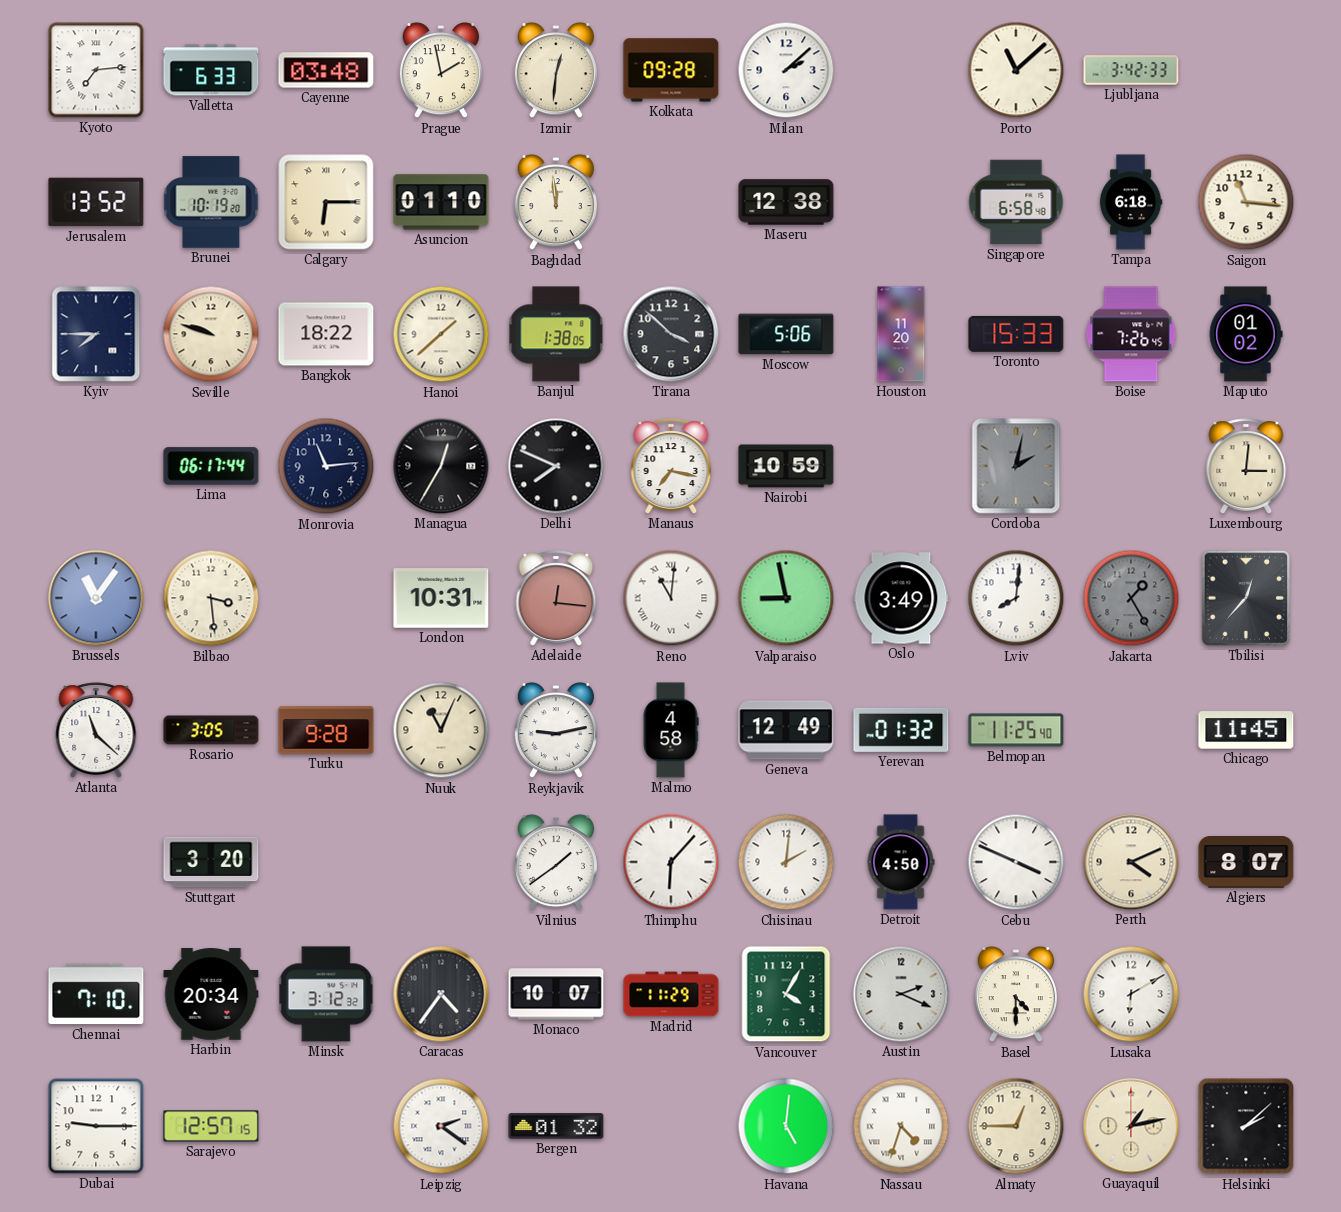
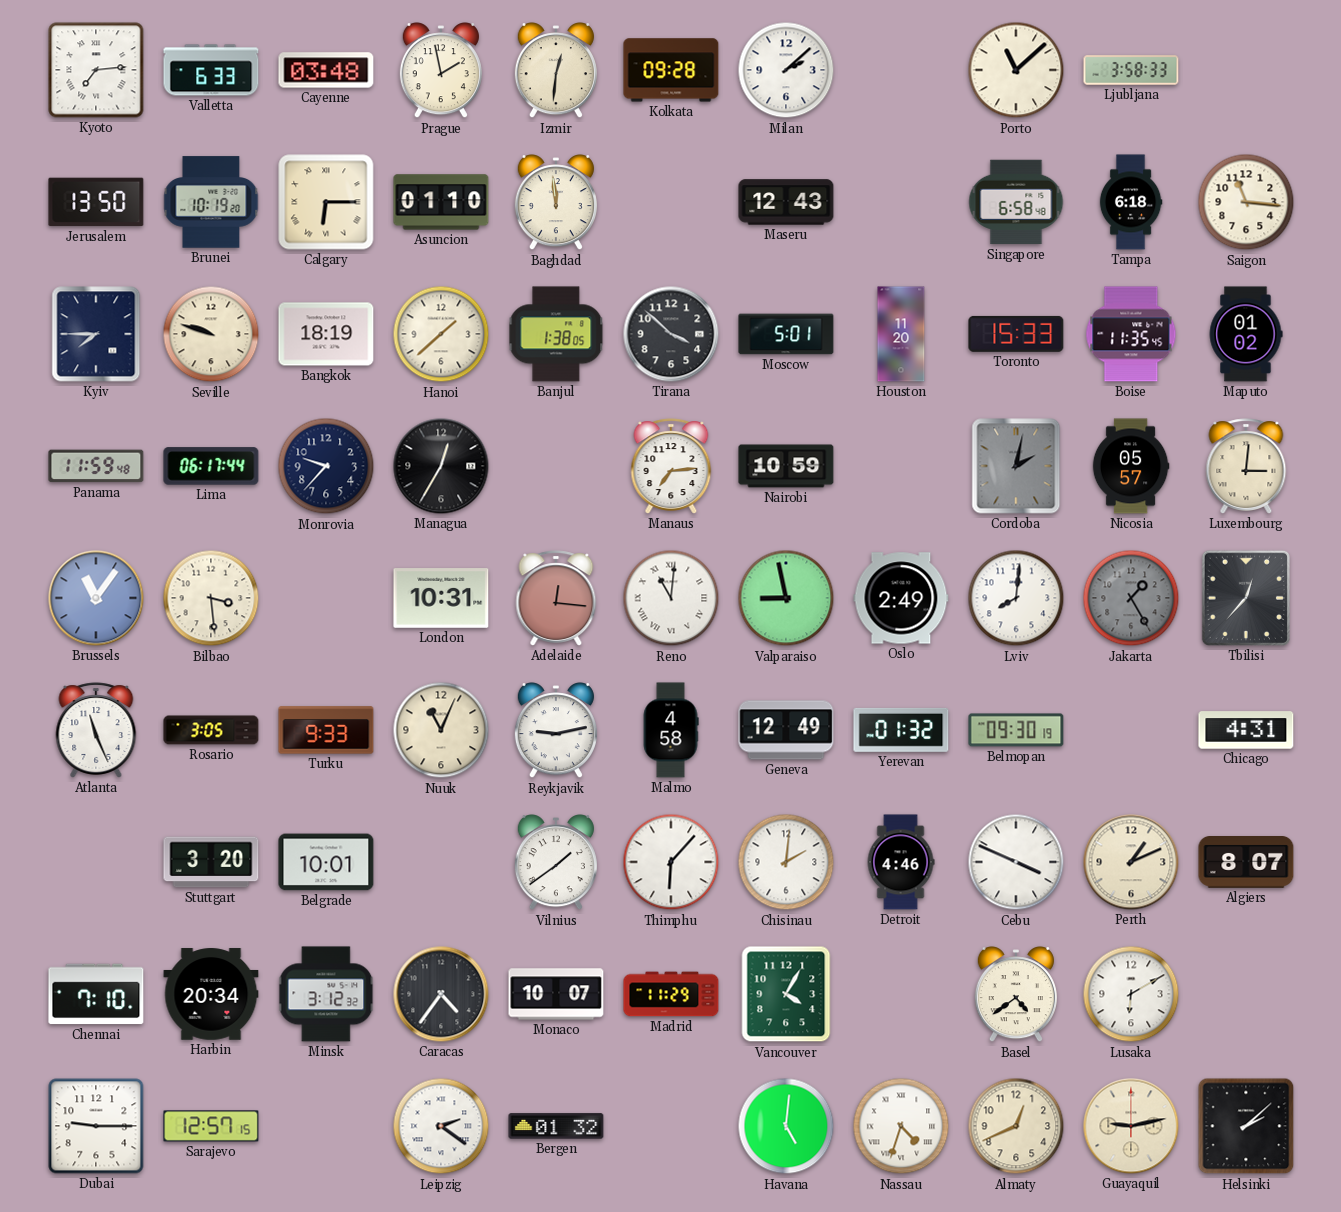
Ljubljana: 3:42 -> 3:58
Jerusalem: 13:52 -> 13:50
Maseru: 12:38 -> 12:43
Bangkok: 18:22 -> 18:19
Moscow: 5:06 -> 5:01
Boise: 7:26 -> 11:35
Panama: none -> 11:59
Monrovia: 11:14 -> 9:37
Delhi: 7:49 -> none
Manaus: 7:17 -> 7:14
Nicosia: none -> 05:57
Oslo: 3:49 -> 2:49
Atlanta: 11:22 -> 11:26
Turku: 9:28 -> 9:33
Belmopan: 11:25 -> 09:30
Chicago: 11:45 -> 4:31
Belgrade: none -> 10:01
Detroit: 4:50 -> 4:46
Perth: 4:11 -> 1:11
Austin: 2:19 -> none
Basel: 4:30 -> 4:39
Almaty: 12:45 -> 12:41
Guayaquil: 1:13 -> 9:13
